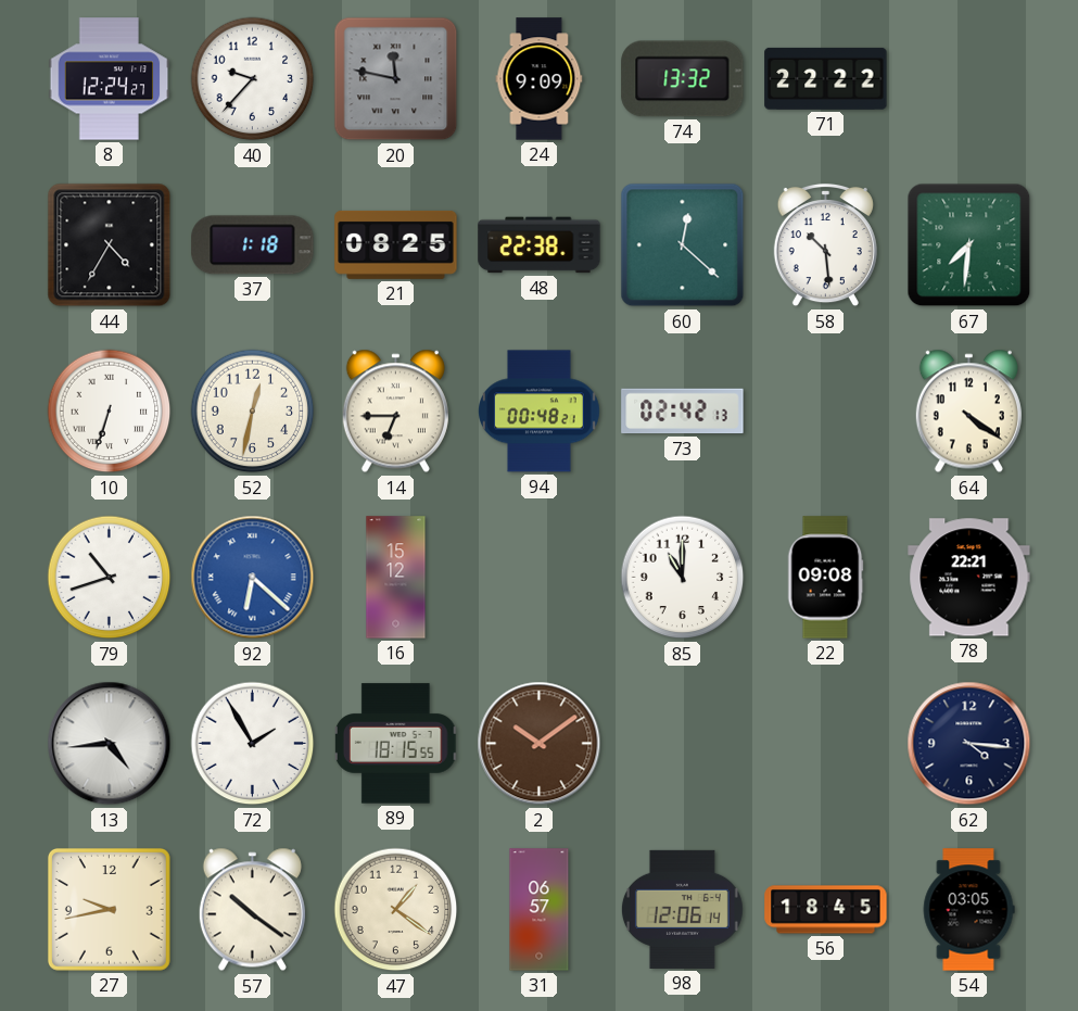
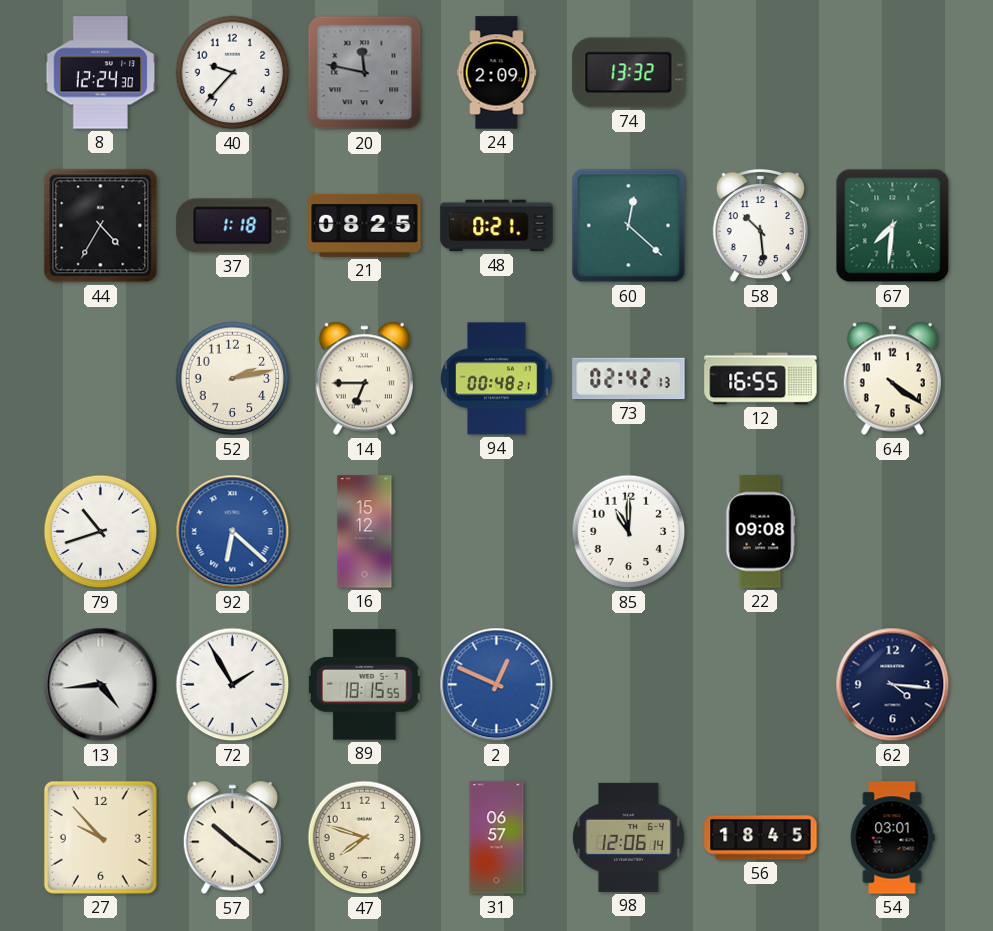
8: 12:24:27 -> 12:24:30
24: 9:09 -> 2:09
71: 22:22 -> none
48: 22:38 -> 0:21
10: 6:33 -> none
52: 12:32 -> 2:13
12: none -> 16:55
78: 22:21 -> none
2: 10:09 -> 12:49
2 dial: brown -> blue
27: 9:43 -> 9:53
47: 1:21 -> 7:48
54: 03:05 -> 03:01
